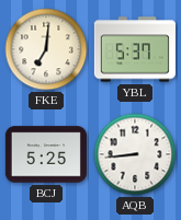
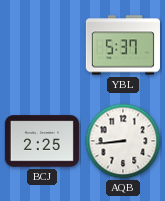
FKE: 7:01 -> none
BCJ: 5:25 -> 2:25
